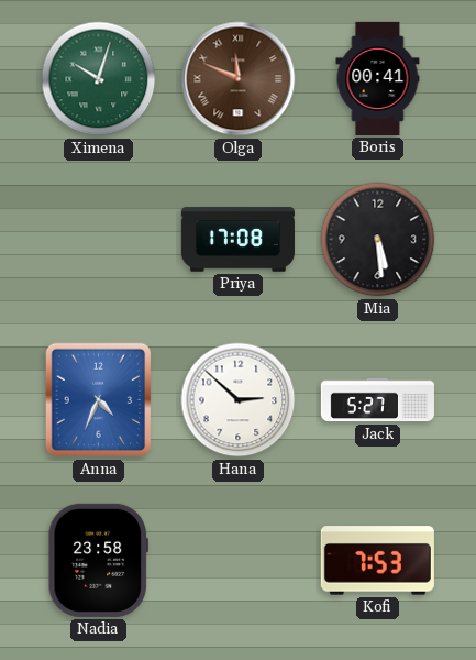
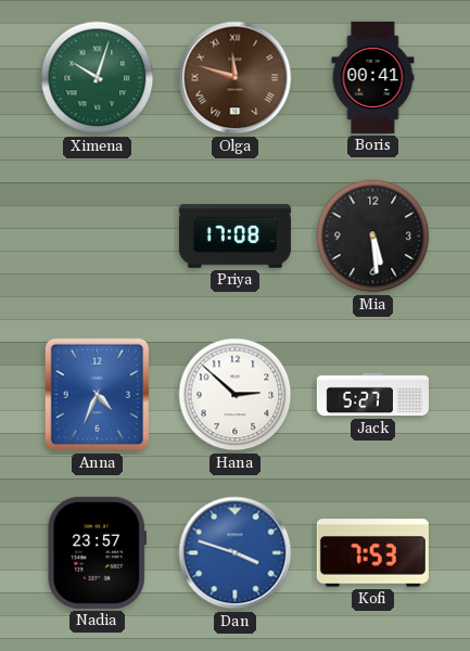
Olga: 11:49 -> 11:48
Nadia: 23:58 -> 23:57
Dan: none -> 3:48
